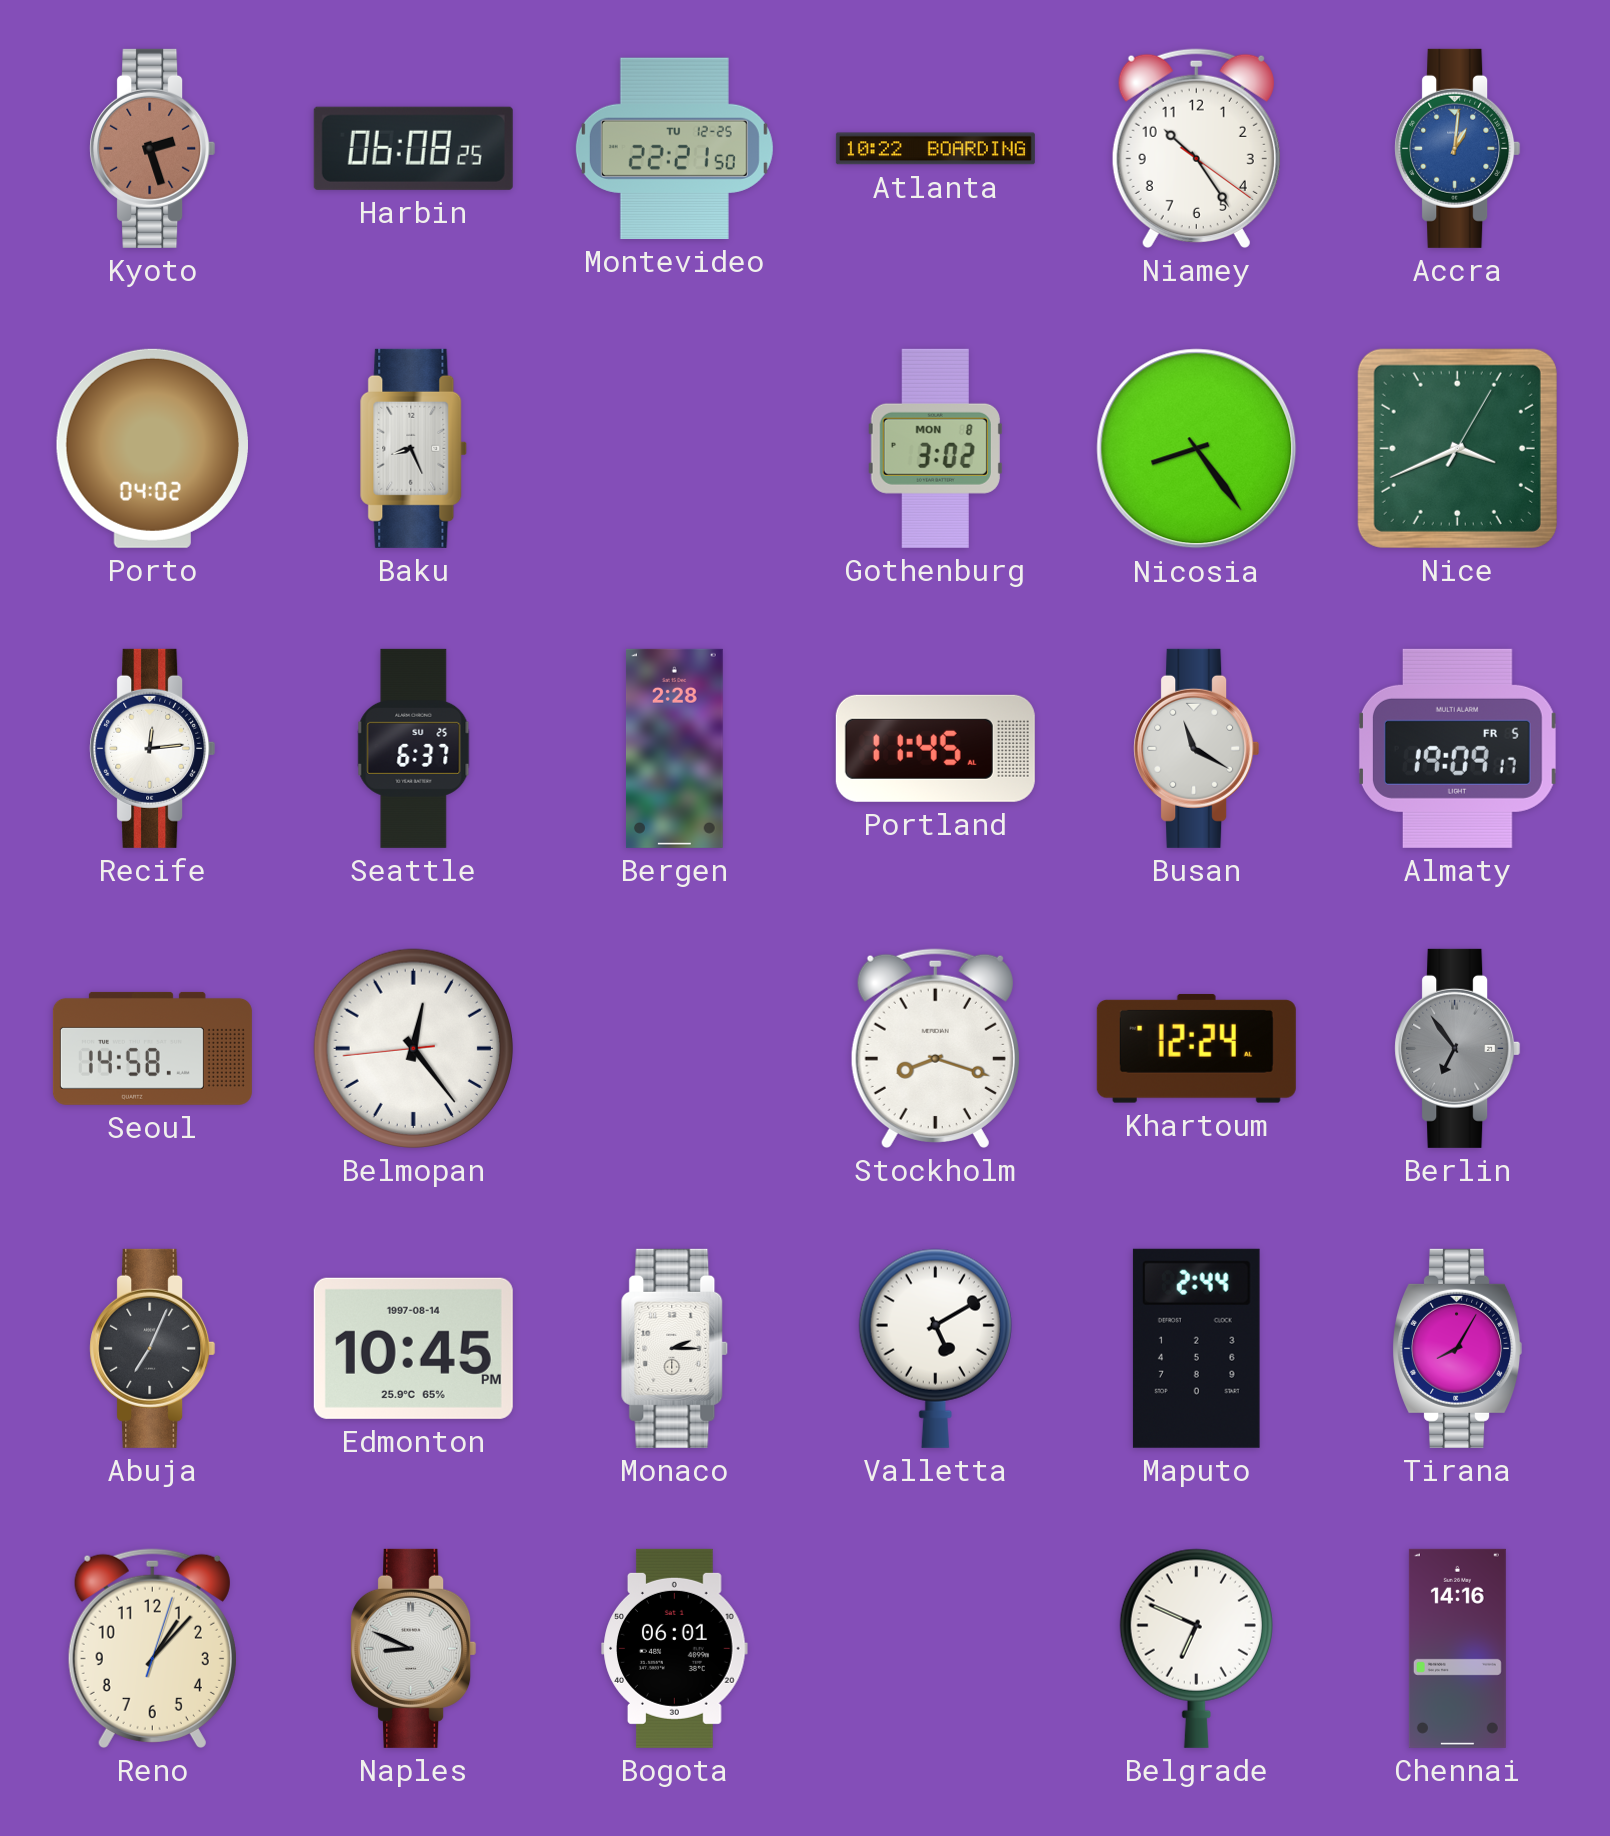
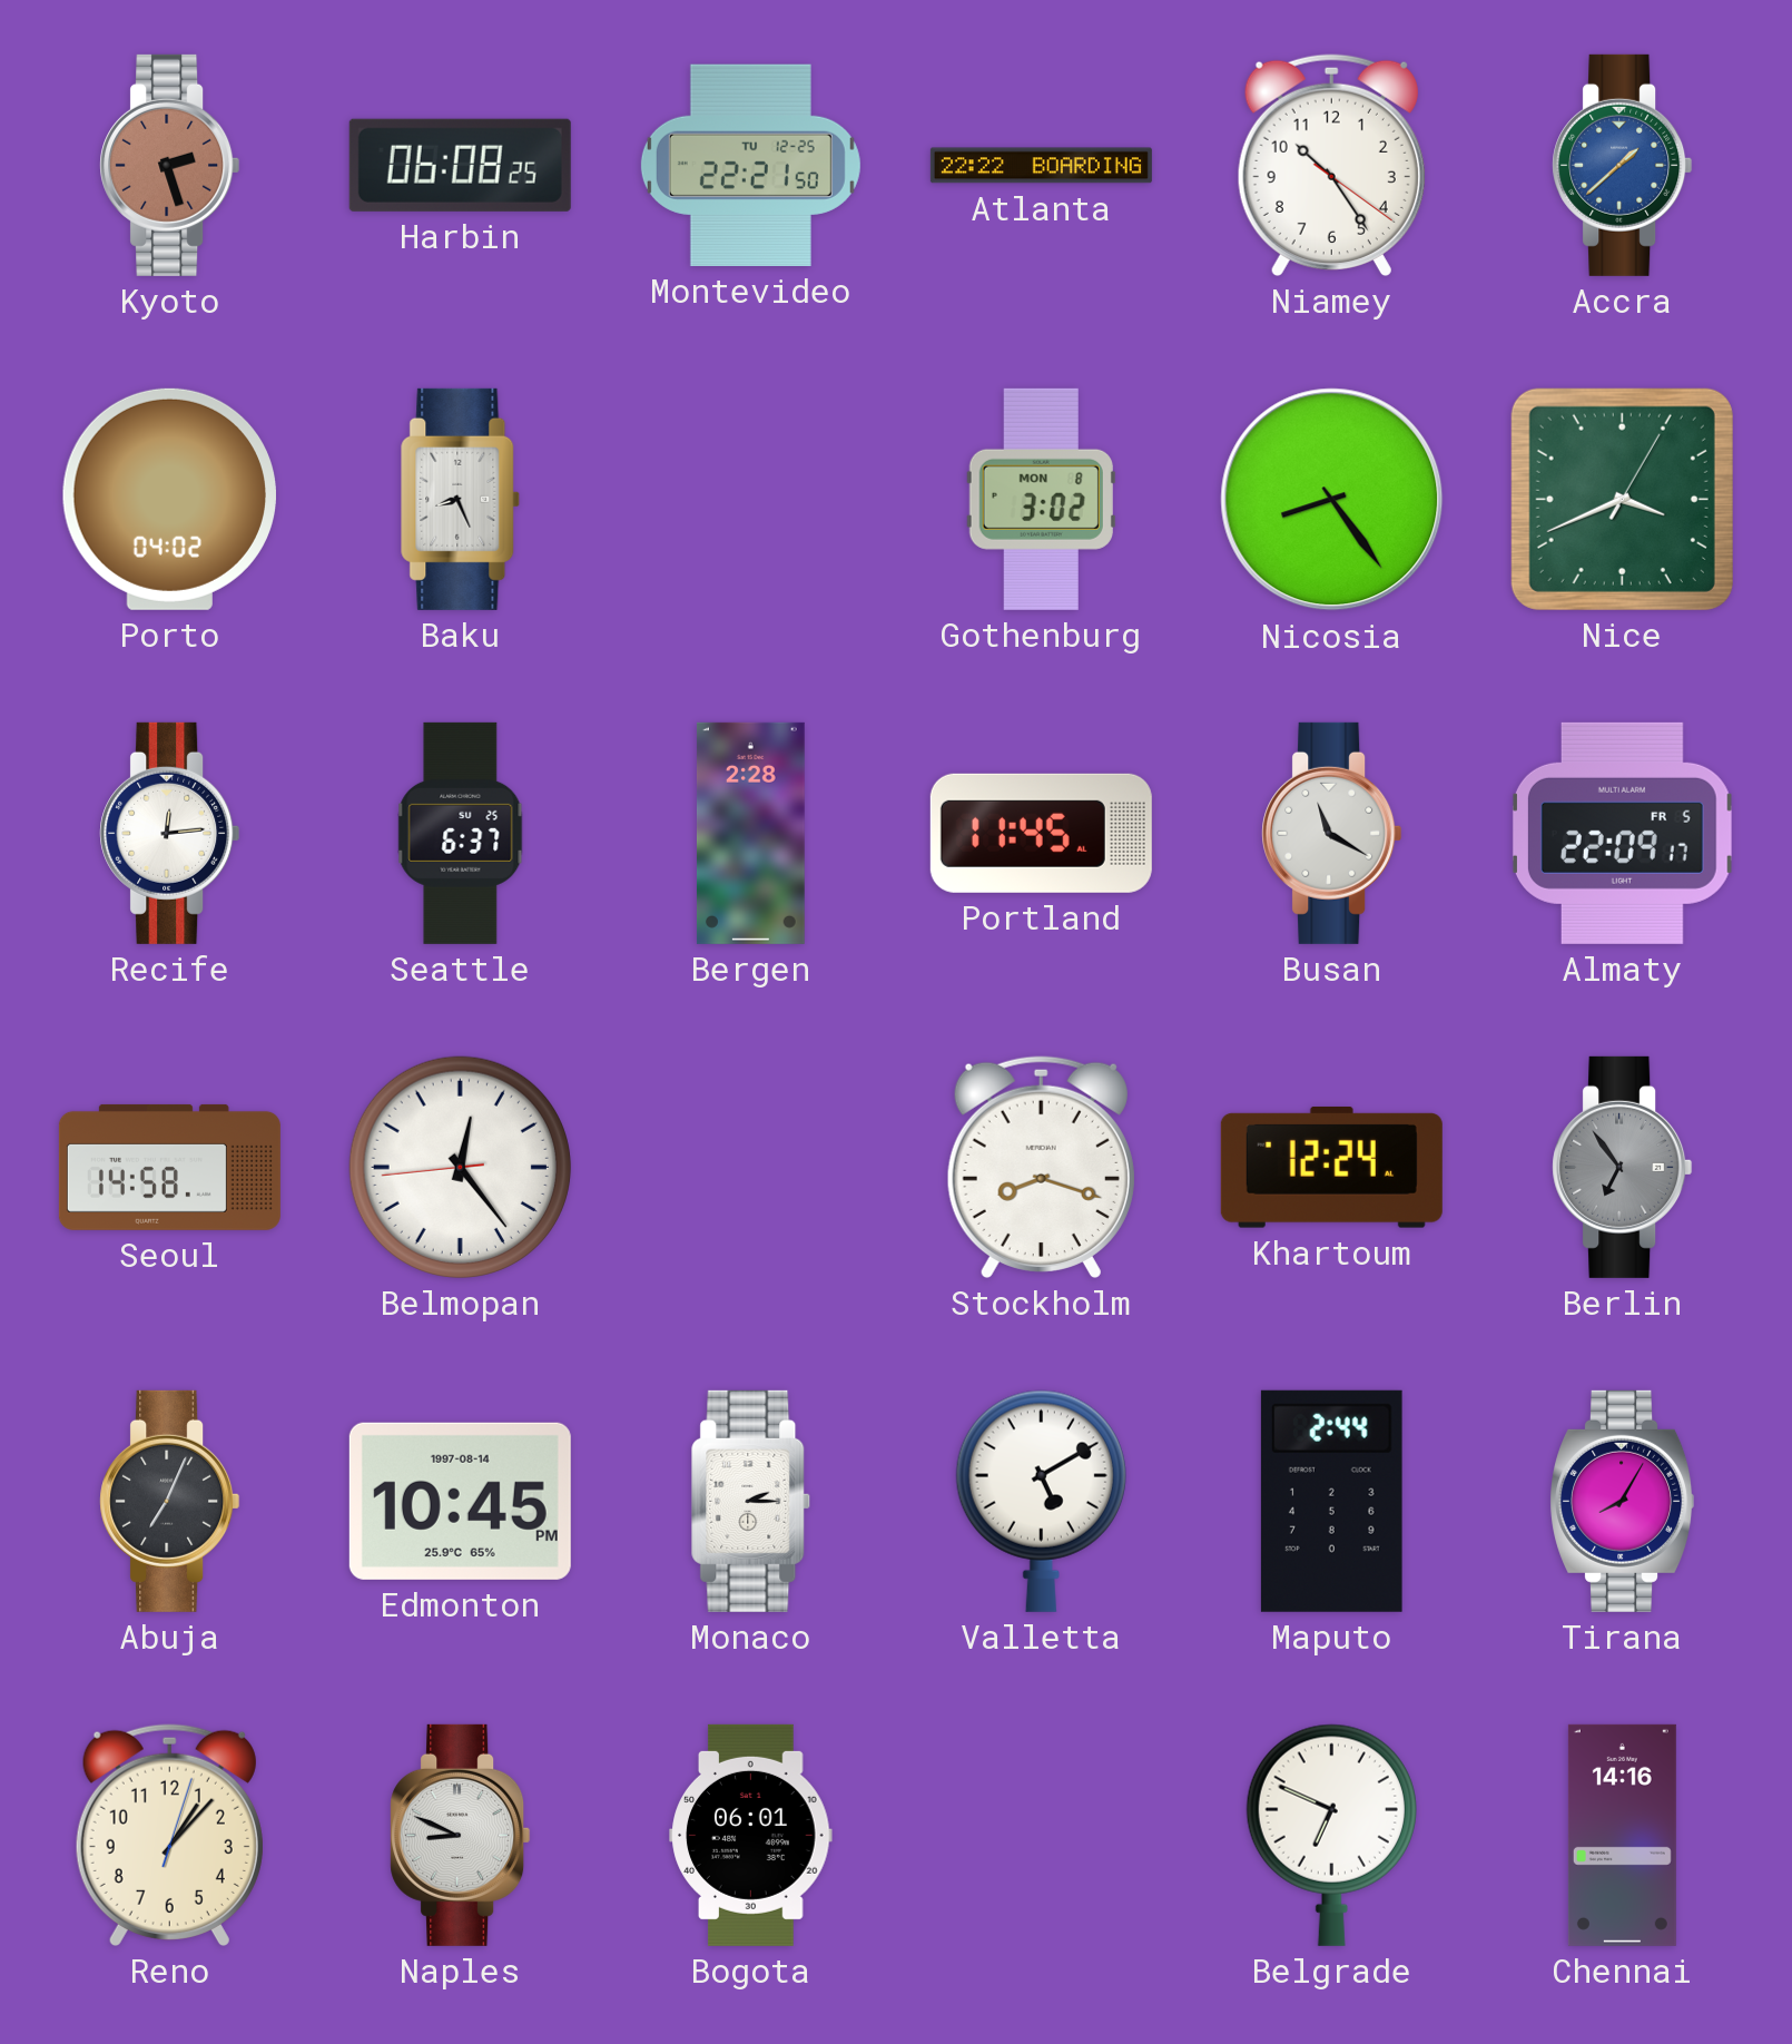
Atlanta: 10:22 -> 22:22
Accra: 1:01 -> 1:38
Almaty: 19:09 -> 22:09
